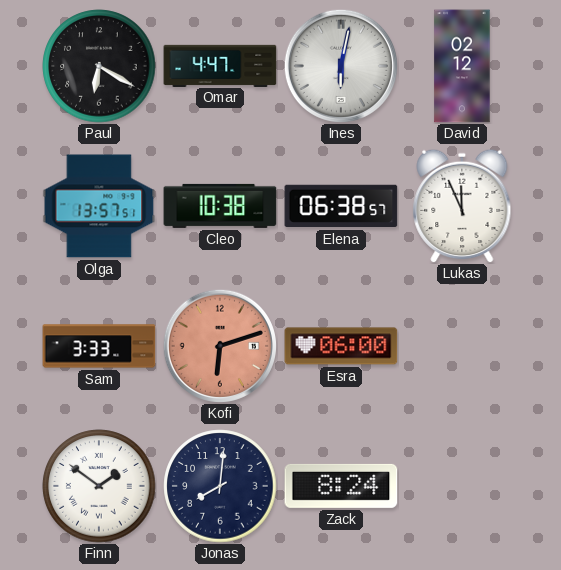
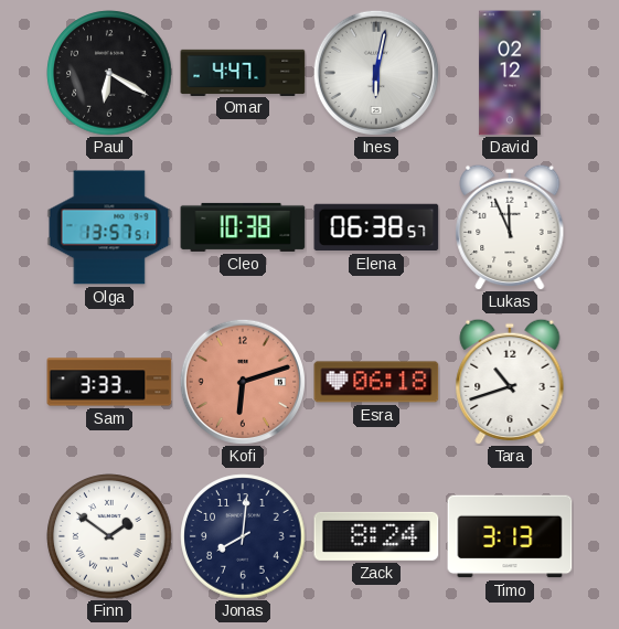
Esra: 06:00 -> 06:18
Tara: none -> 10:42
Timo: none -> 3:13
